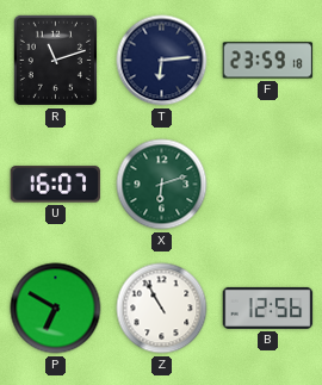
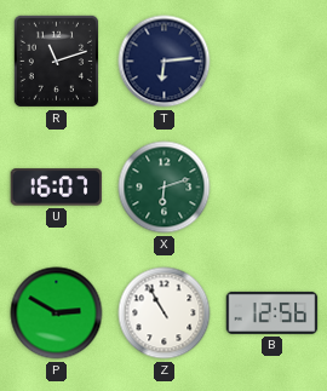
F: 23:59 -> none
P: 6:50 -> 2:50
